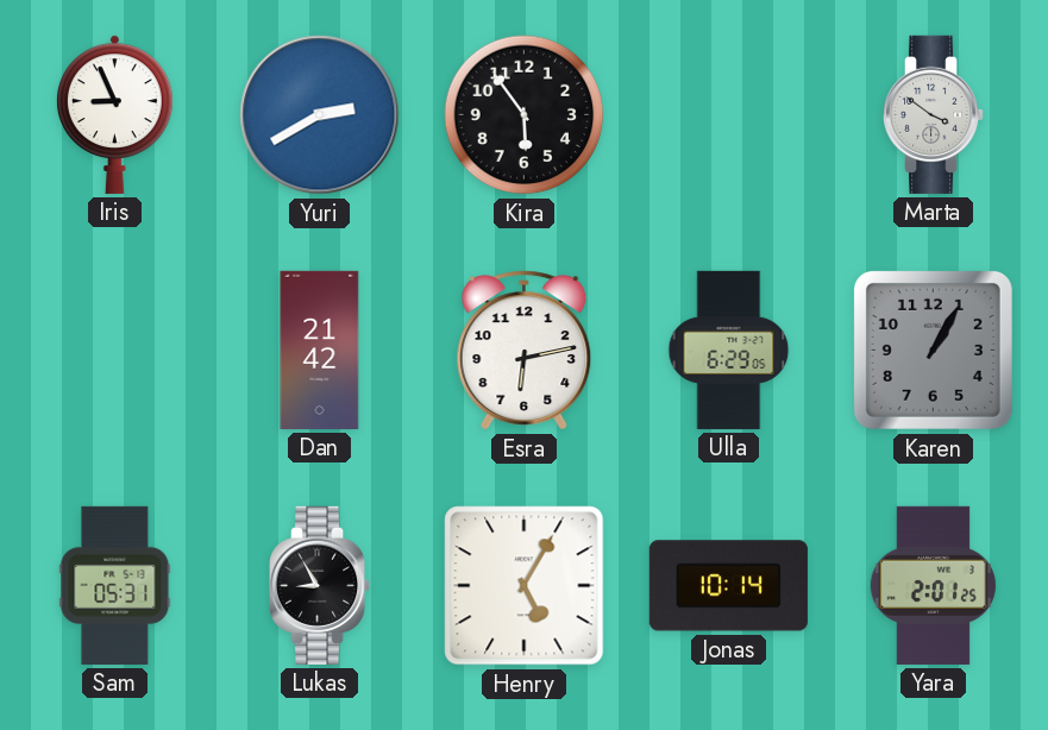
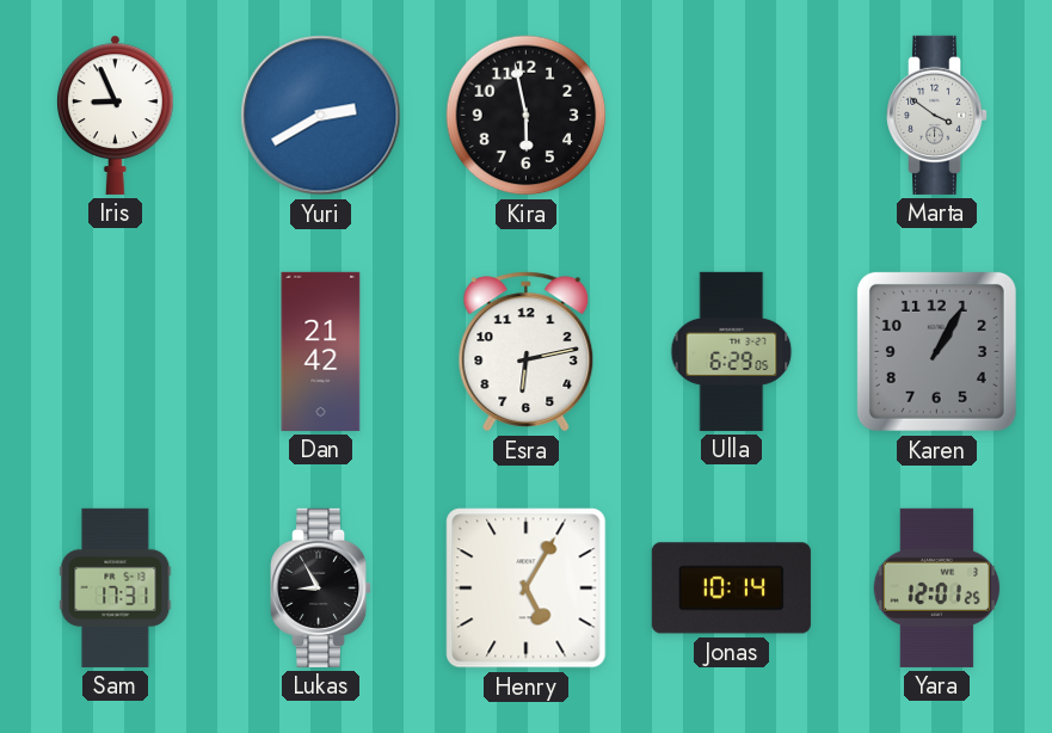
Kira: 5:54 -> 5:58
Sam: 05:31 -> 17:31
Yara: 2:01 -> 12:01
